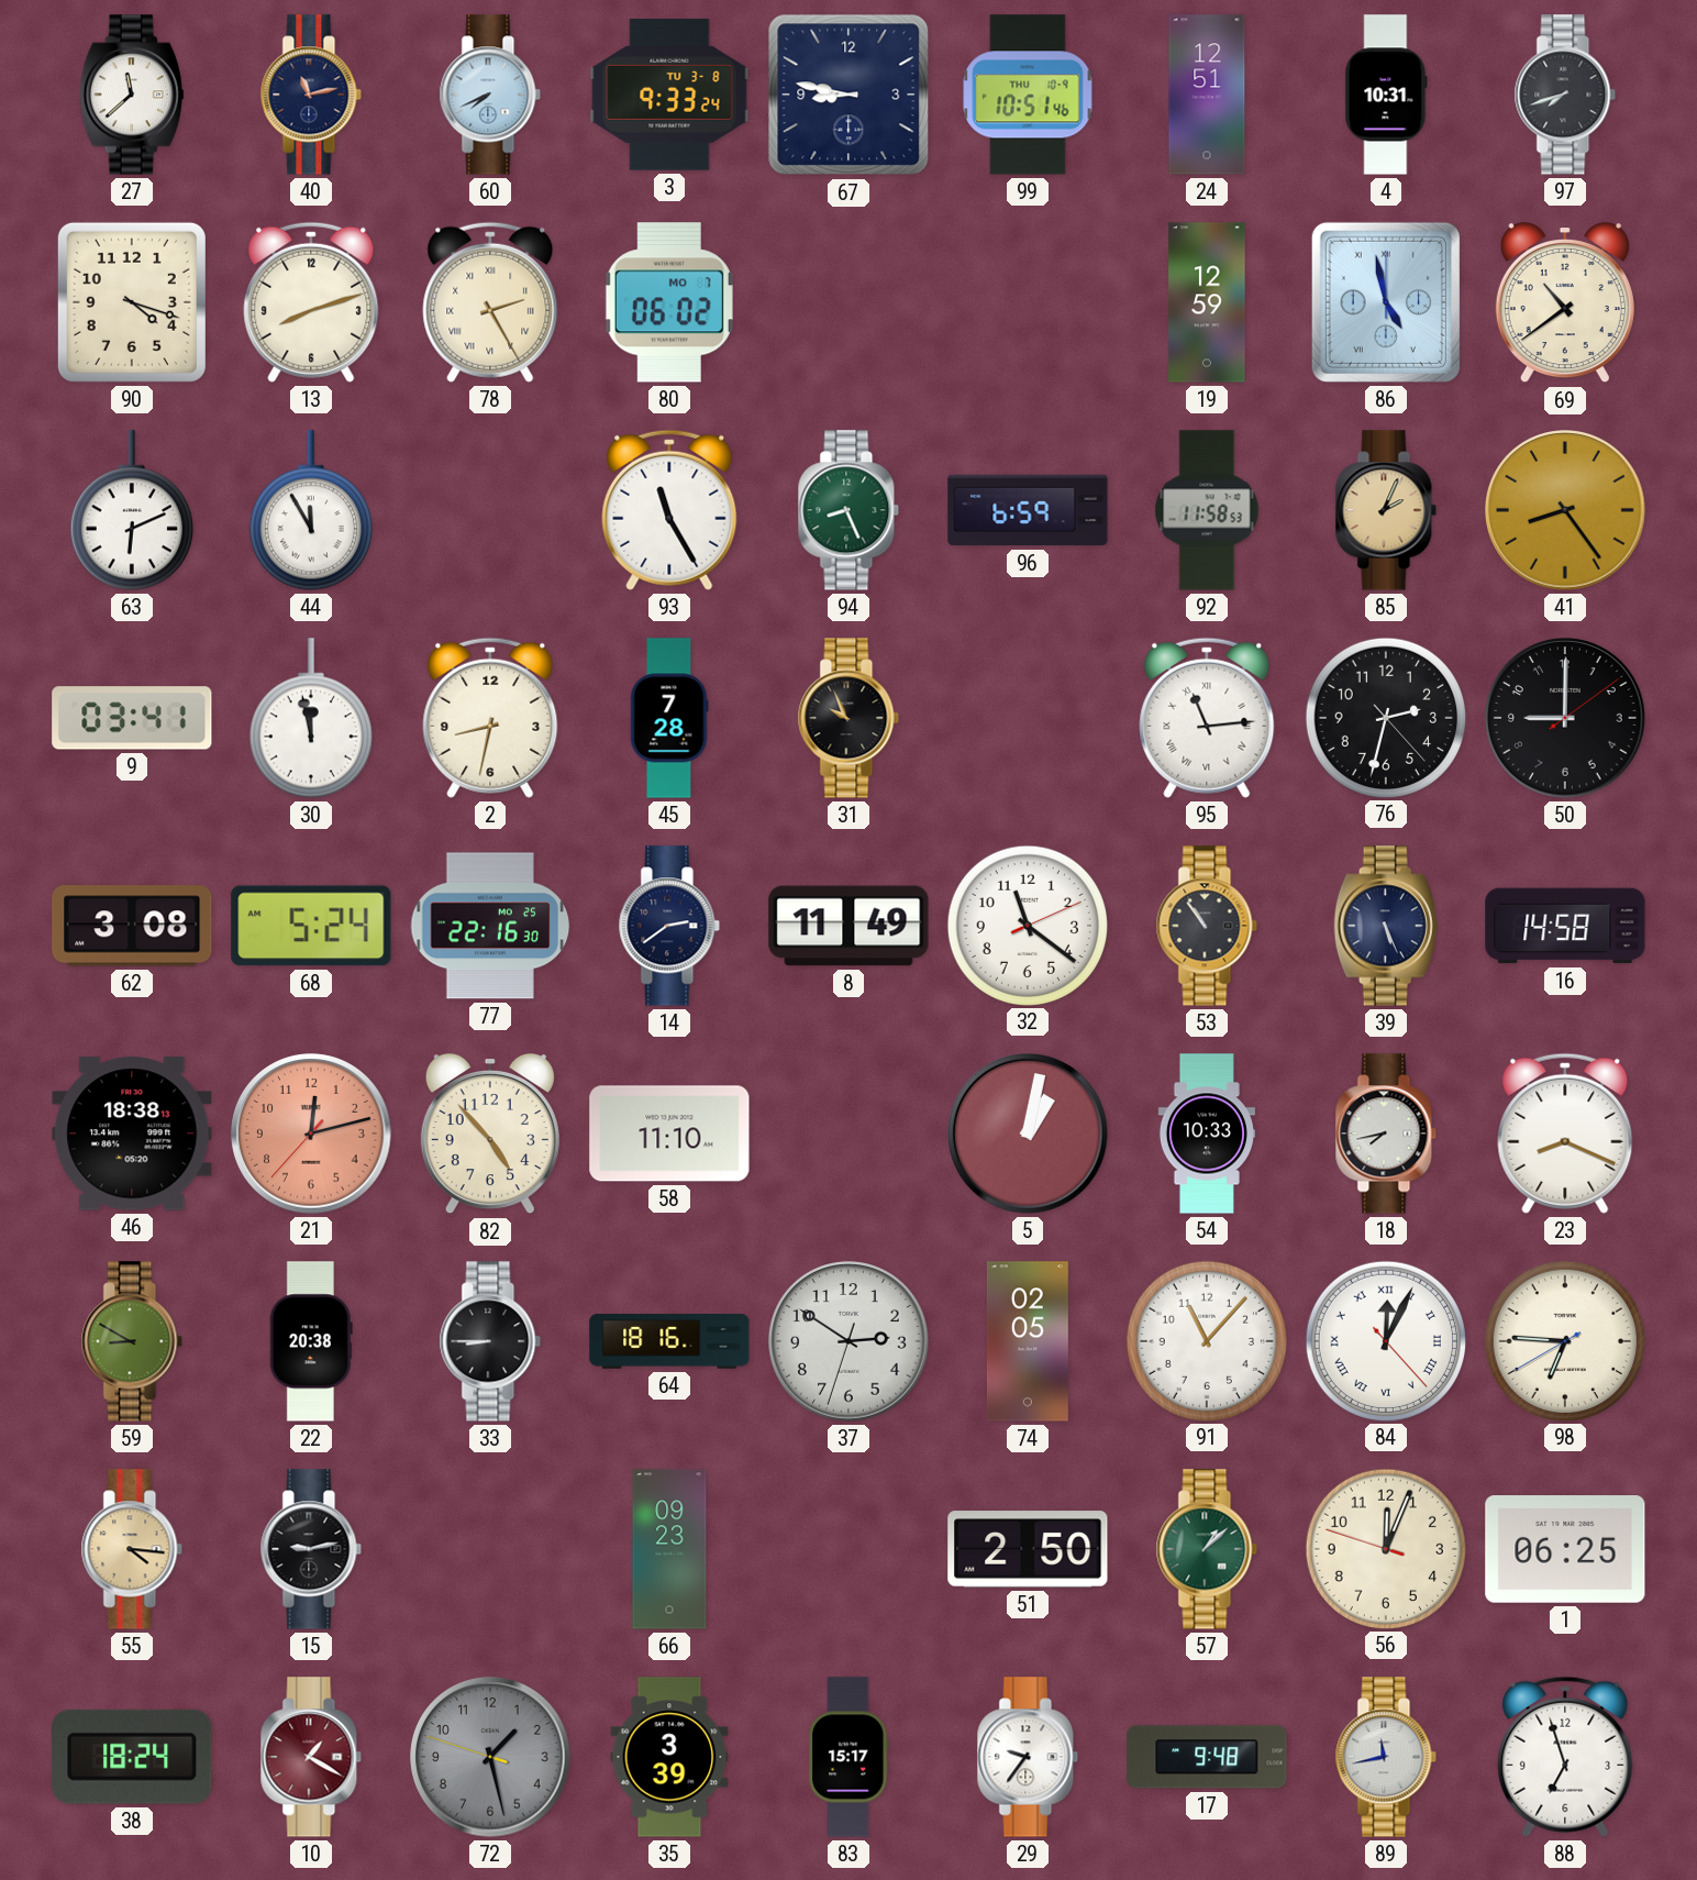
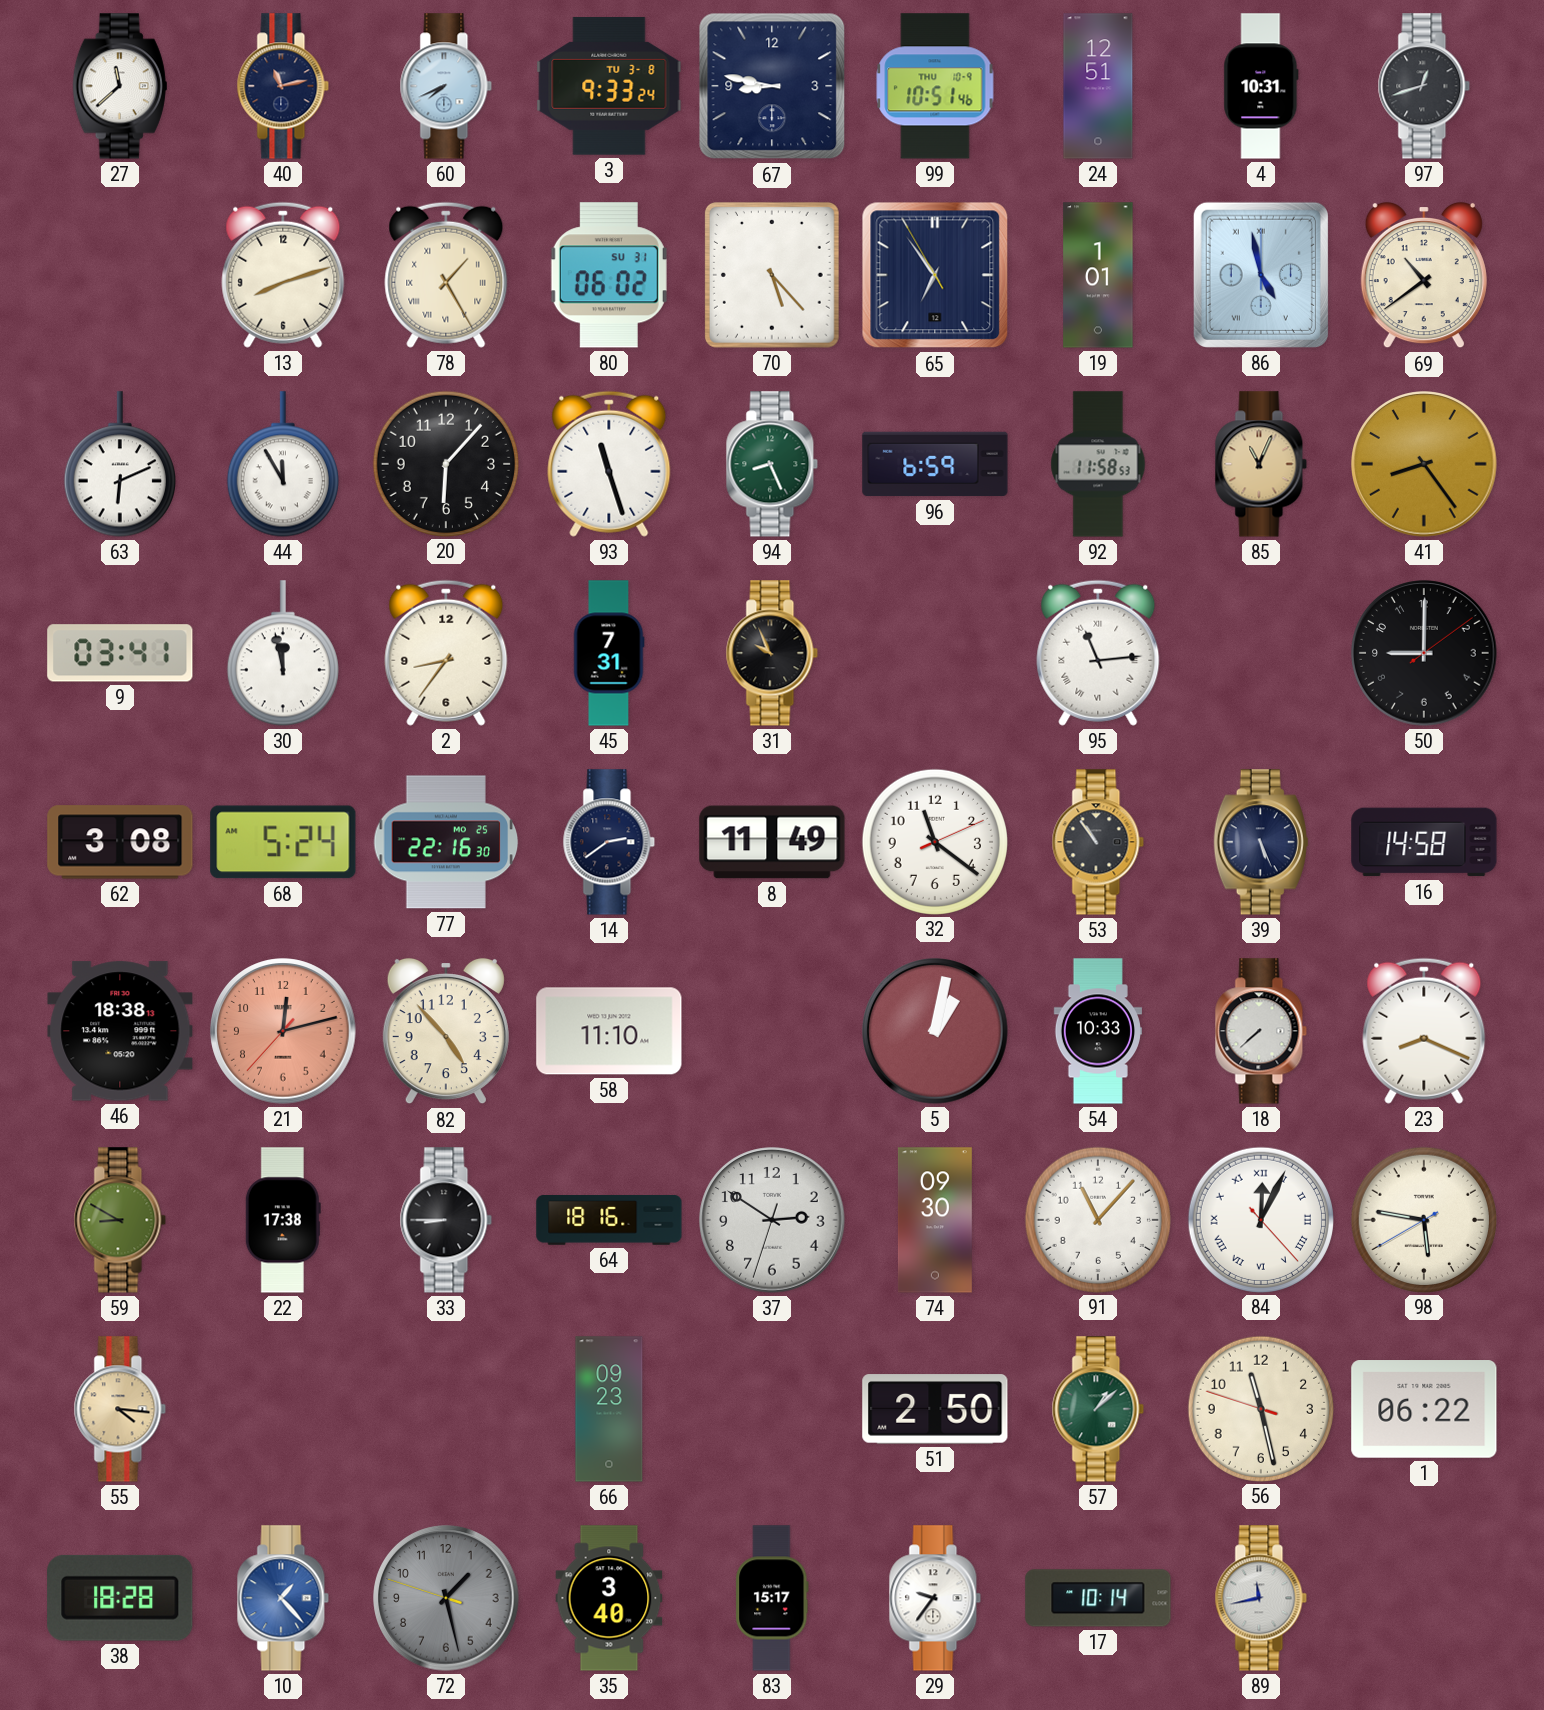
97: 7:42 -> 12:42
90: 4:18 -> none
78: 2:25 -> 1:25
80 date: MO 7 -> SU 31
70: none -> 5:23
65: none -> 6:53
19: 12:59 -> 1:01
20: none -> 6:07
93: 11:25 -> 11:27
85: 2:04 -> 11:04
2: 8:32 -> 8:36
45: 7:28 -> 7:31
76: 2:32 -> none
18: 7:43 -> 7:38
22: 20:38 -> 17:38
74: 02:05 -> 09:30
98: 6:45 -> 5:46
15: 9:13 -> none
56: 12:03 -> 11:27
1: 06:25 -> 06:22
38: 18:24 -> 18:28
10: 1:20 -> 1:23
10 dial: burgundy -> blue
35: 3:39 -> 3:40
17: 9:48 -> 10:14
88: 6:57 -> none
